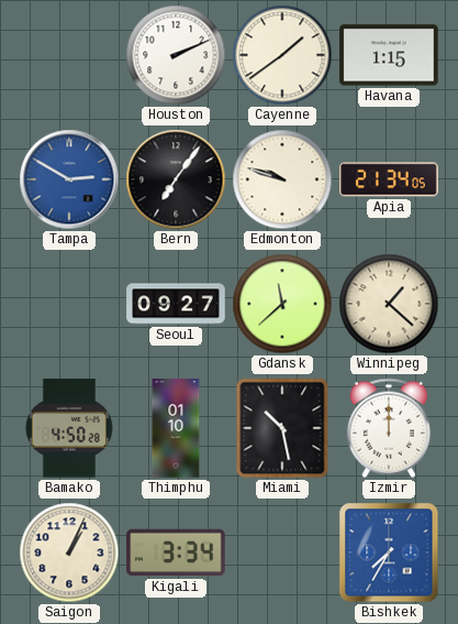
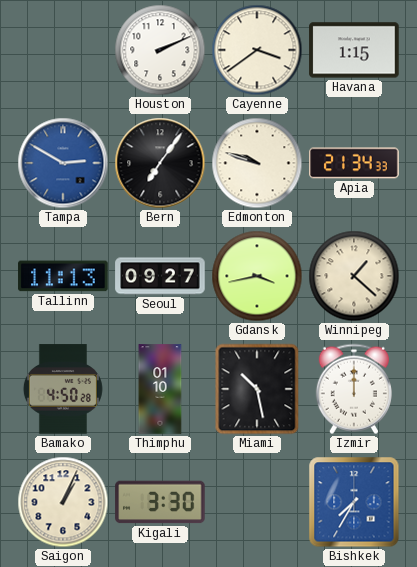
Cayenne: 1:39 -> 3:39
Apia: 21:34:05 -> 21:34:33
Tallinn: none -> 11:13
Gdansk: 11:38 -> 3:43
Kigali: 3:34 -> 3:30
